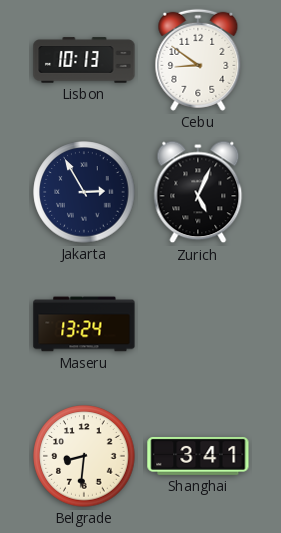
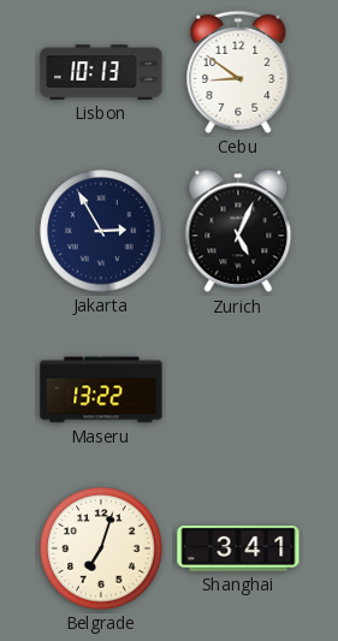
Maseru: 13:24 -> 13:22
Belgrade: 8:31 -> 7:03
